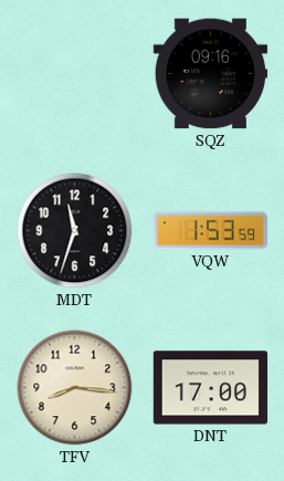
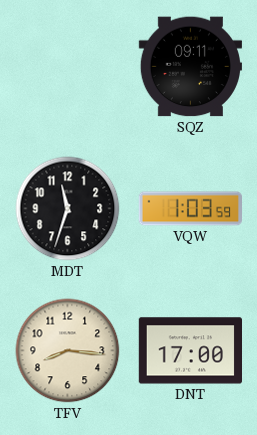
SQZ: 09:16 -> 09:11
VQW: 1:53 -> 1:03
